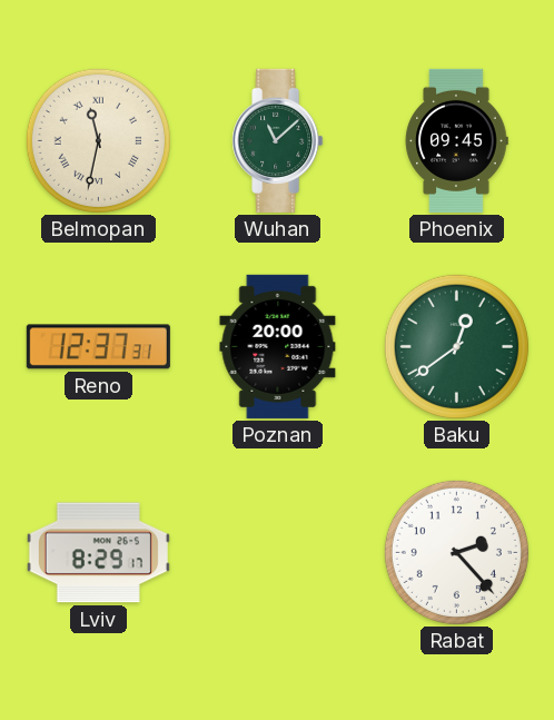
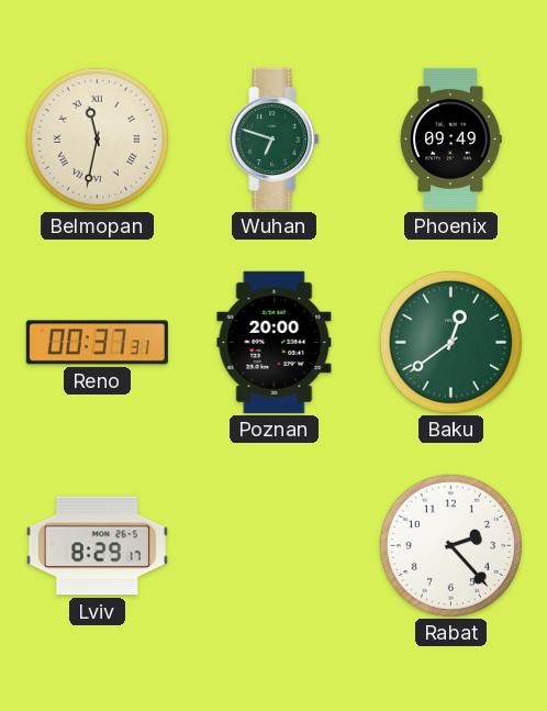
Wuhan: 11:08 -> 6:48
Phoenix: 09:45 -> 09:49
Reno: 12:37 -> 00:37
